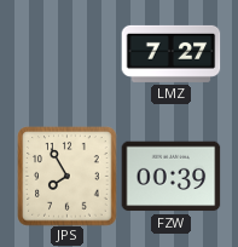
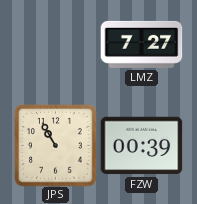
JPS: 7:55 -> 10:55
